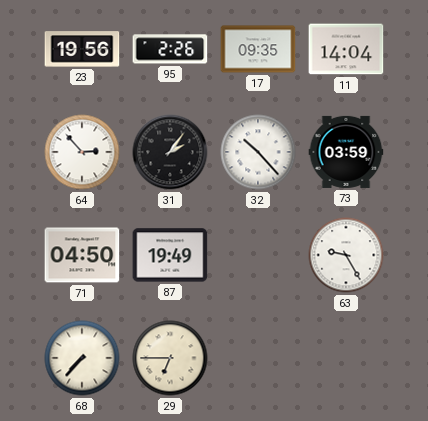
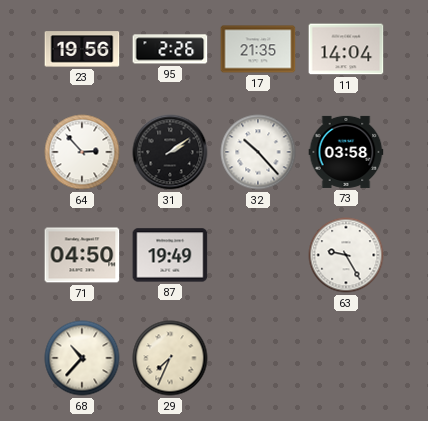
17: 09:35 -> 21:35
31: 2:06 -> 2:09
73: 03:59 -> 03:58
68: 7:37 -> 10:37
29: 6:45 -> 7:34
